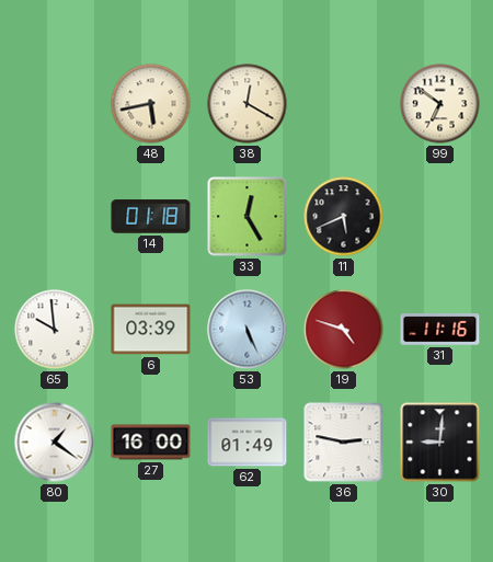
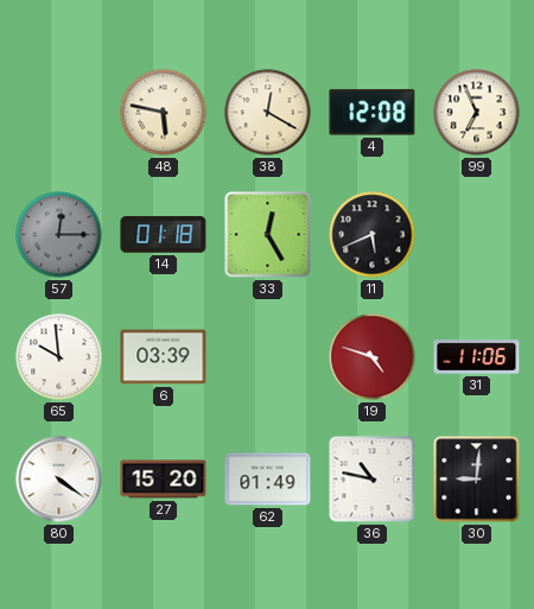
48: 5:43 -> 5:47
4: none -> 12:08
99: 6:51 -> 6:56
57: none -> 12:15
53: 5:26 -> none
31: 11:16 -> 11:06
80: 1:21 -> 4:21
27: 16:00 -> 15:20
36: 2:47 -> 10:47
